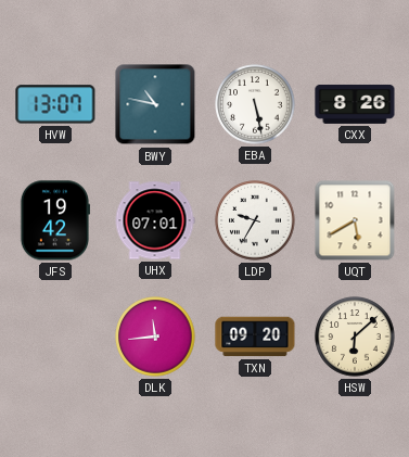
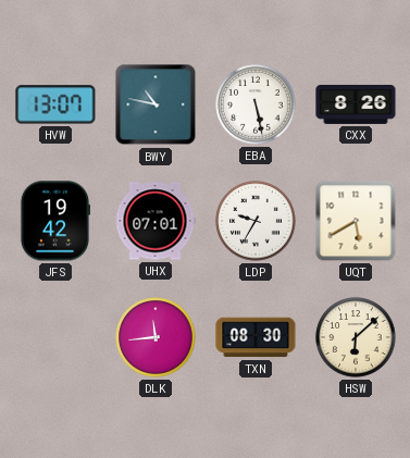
TXN: 09:20 -> 08:30
